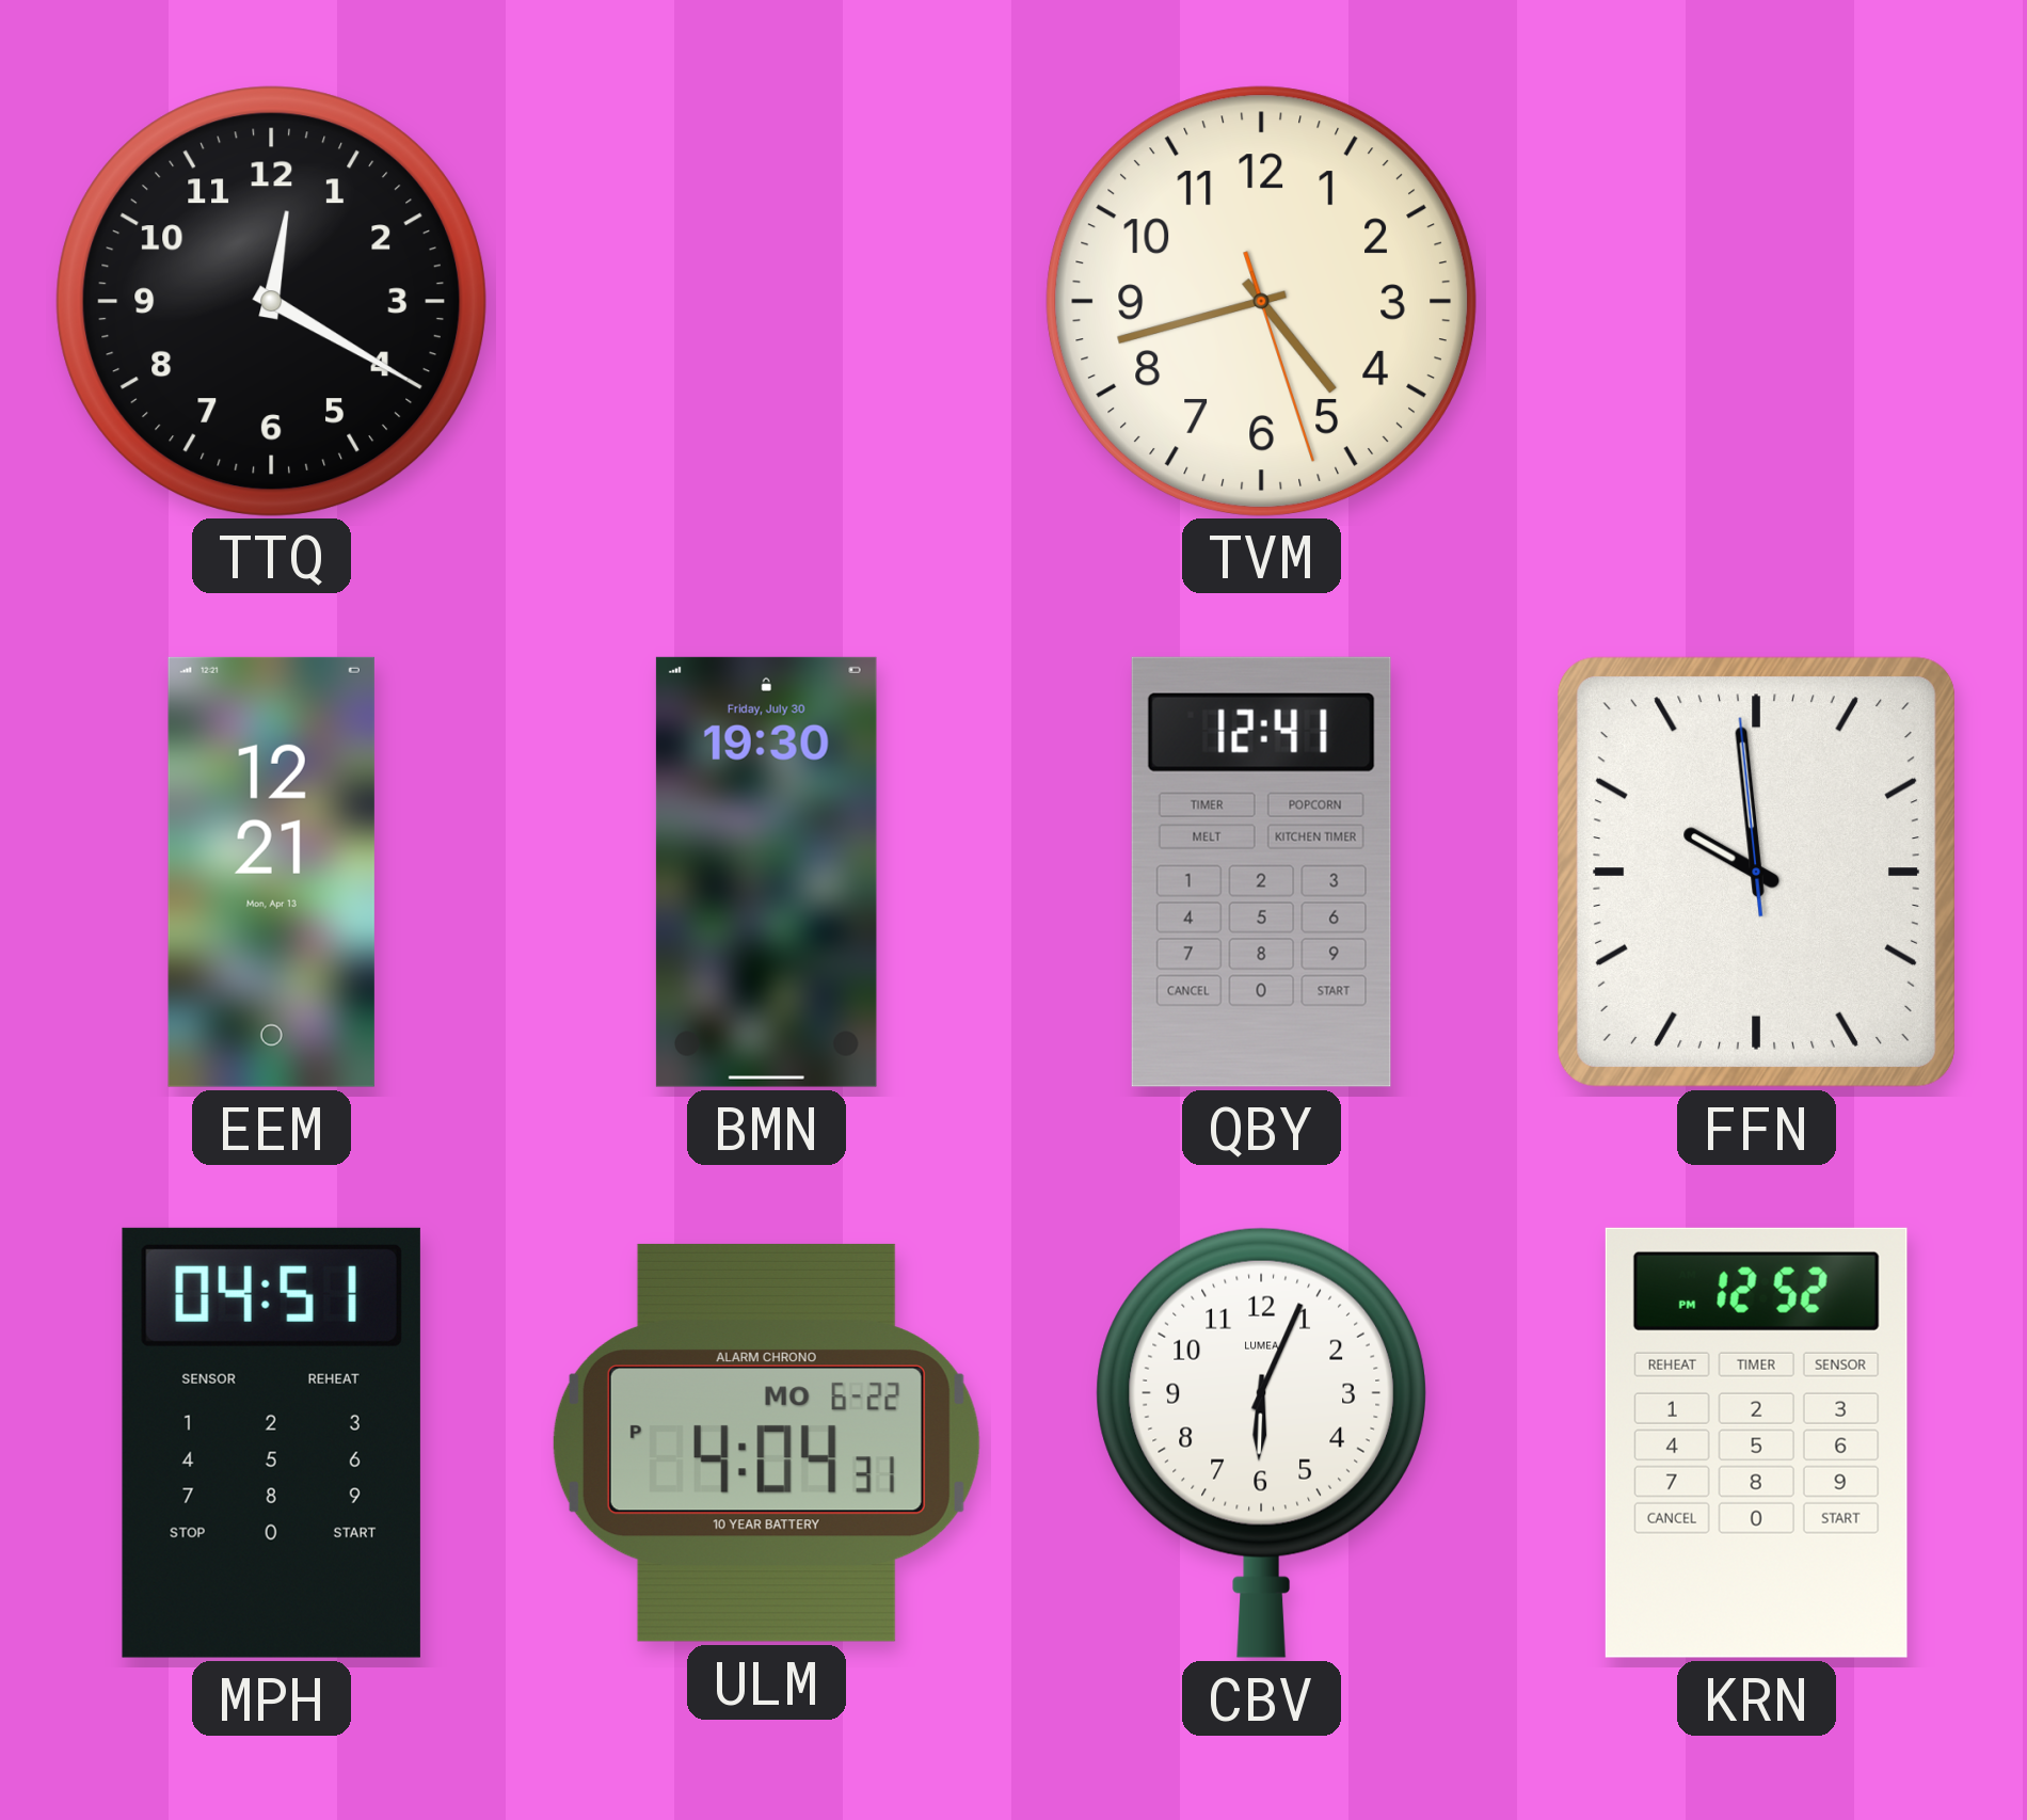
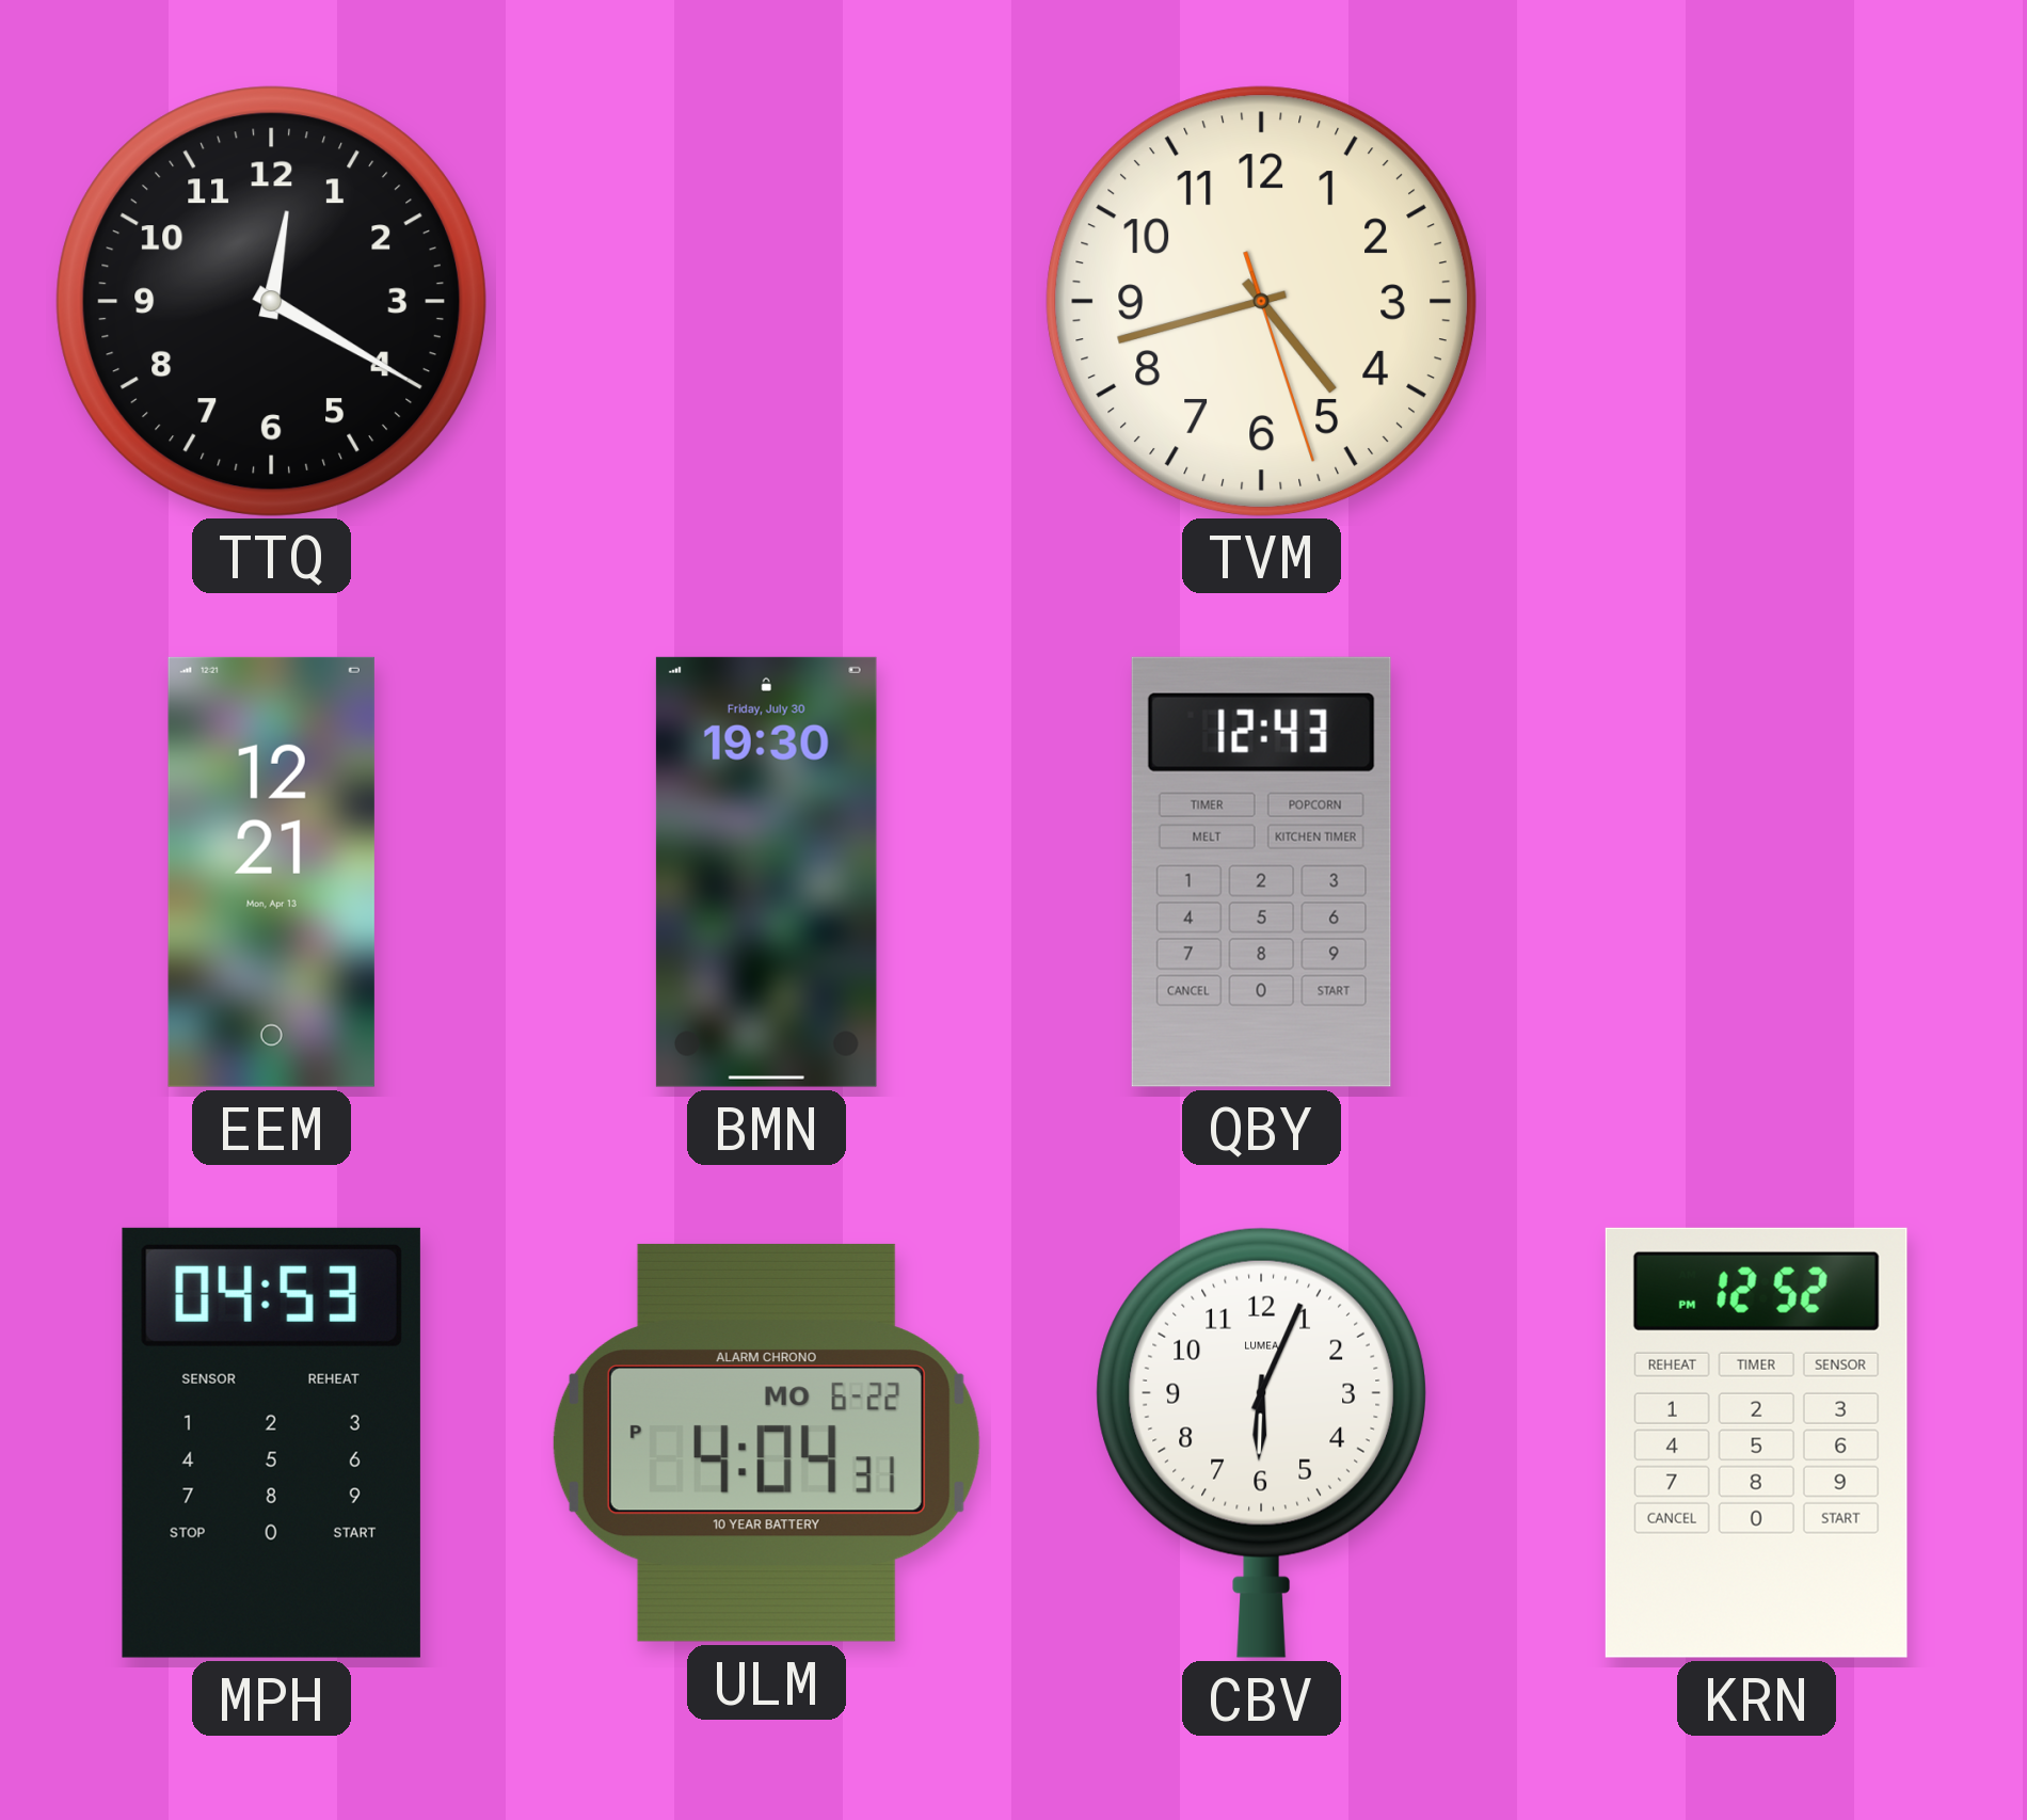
QBY: 12:41 -> 12:43
FFN: 9:58 -> none
MPH: 04:51 -> 04:53
